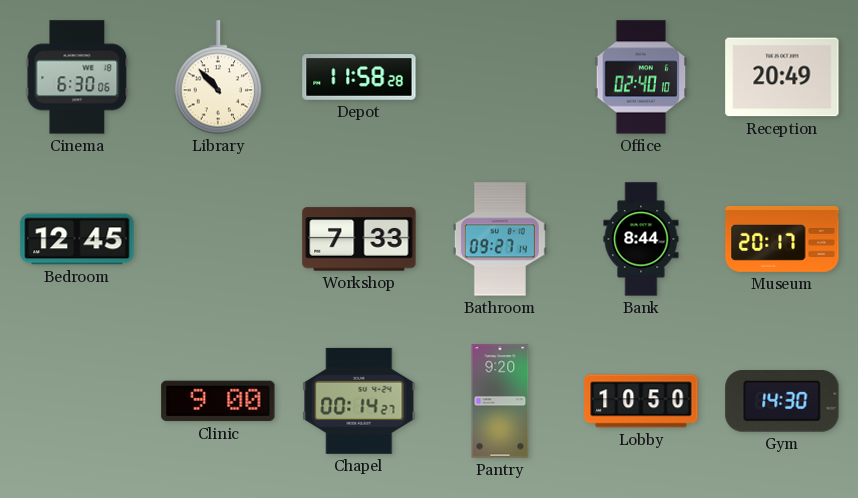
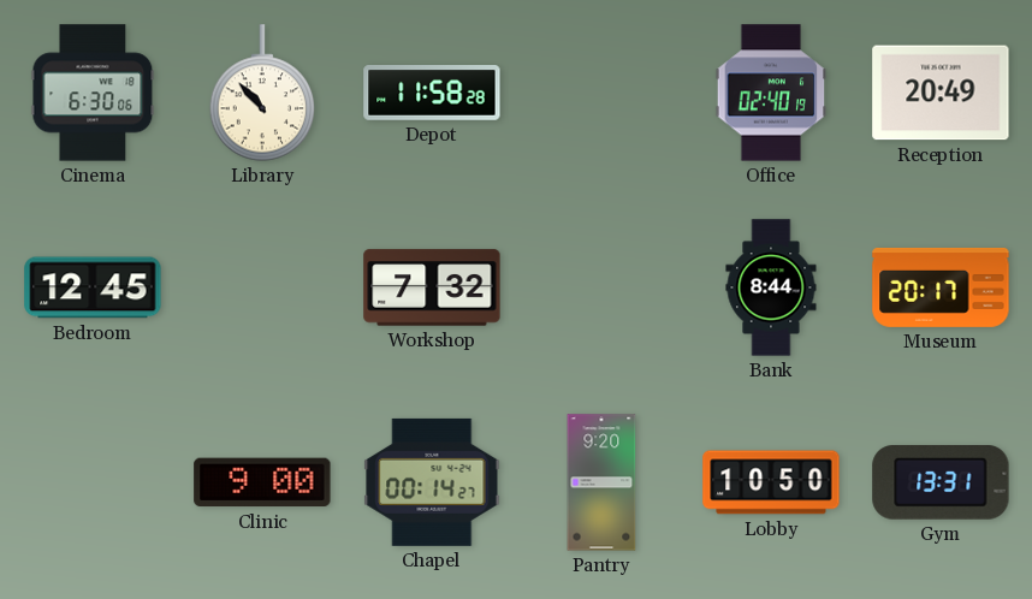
Office: 02:40:10 -> 02:40:19
Workshop: 7:33 -> 7:32
Bathroom: 09:27 -> none
Gym: 14:30 -> 13:31
